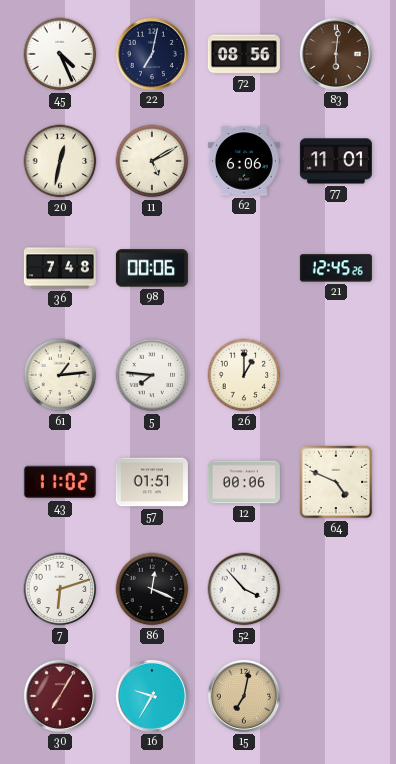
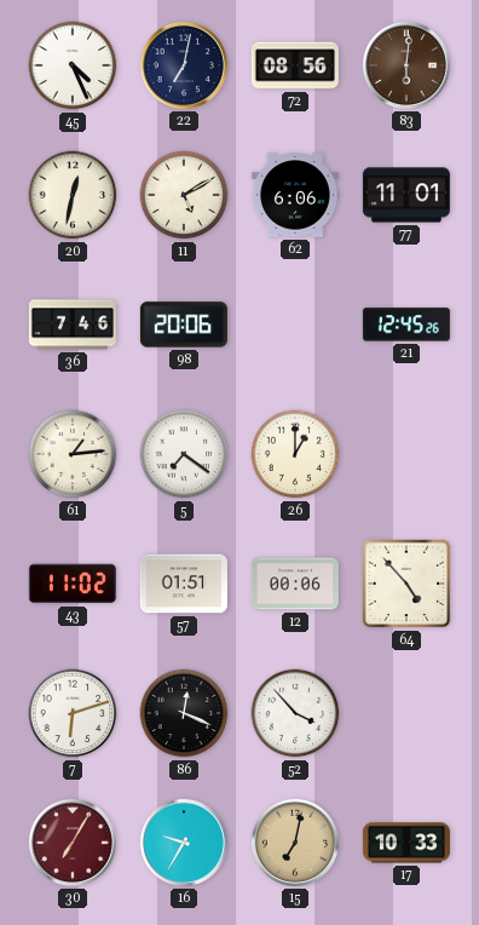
36: 7:48 -> 7:46
98: 00:06 -> 20:06
5: 7:46 -> 7:21
64: 4:49 -> 4:53
17: none -> 10:33
